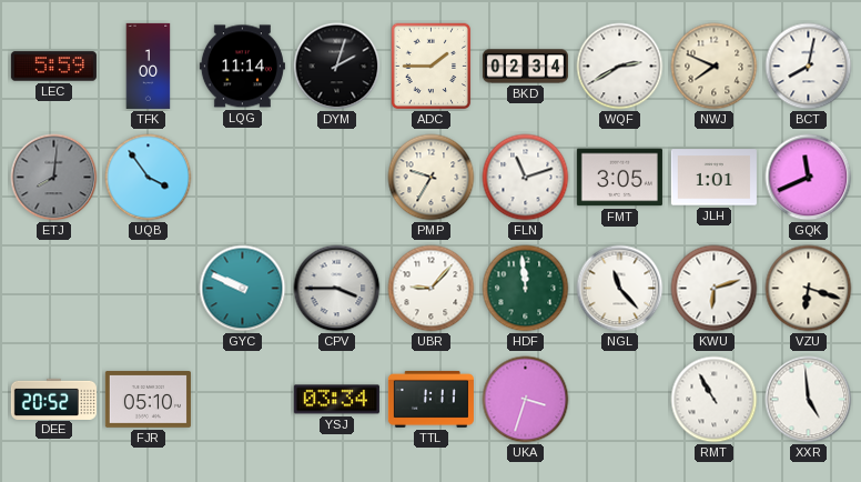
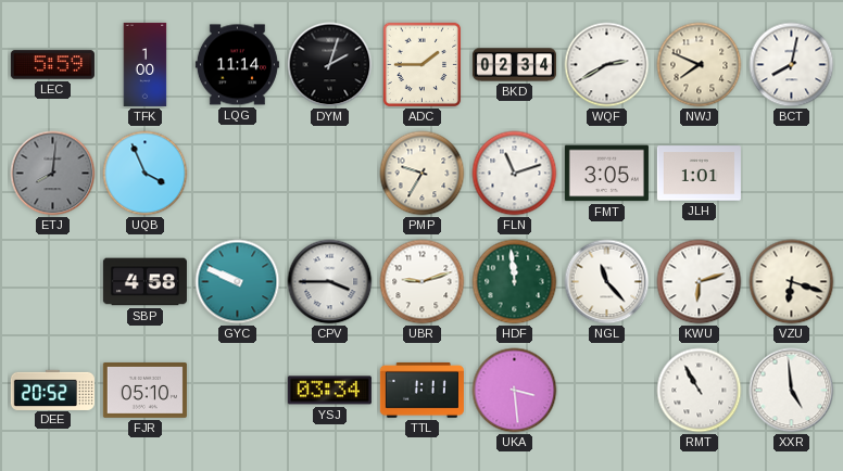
UQB: 3:54 -> 3:56
GQK: 11:41 -> none
SBP: none -> 4:58
UBR: 9:07 -> 9:12
UKA: 3:33 -> 3:29
